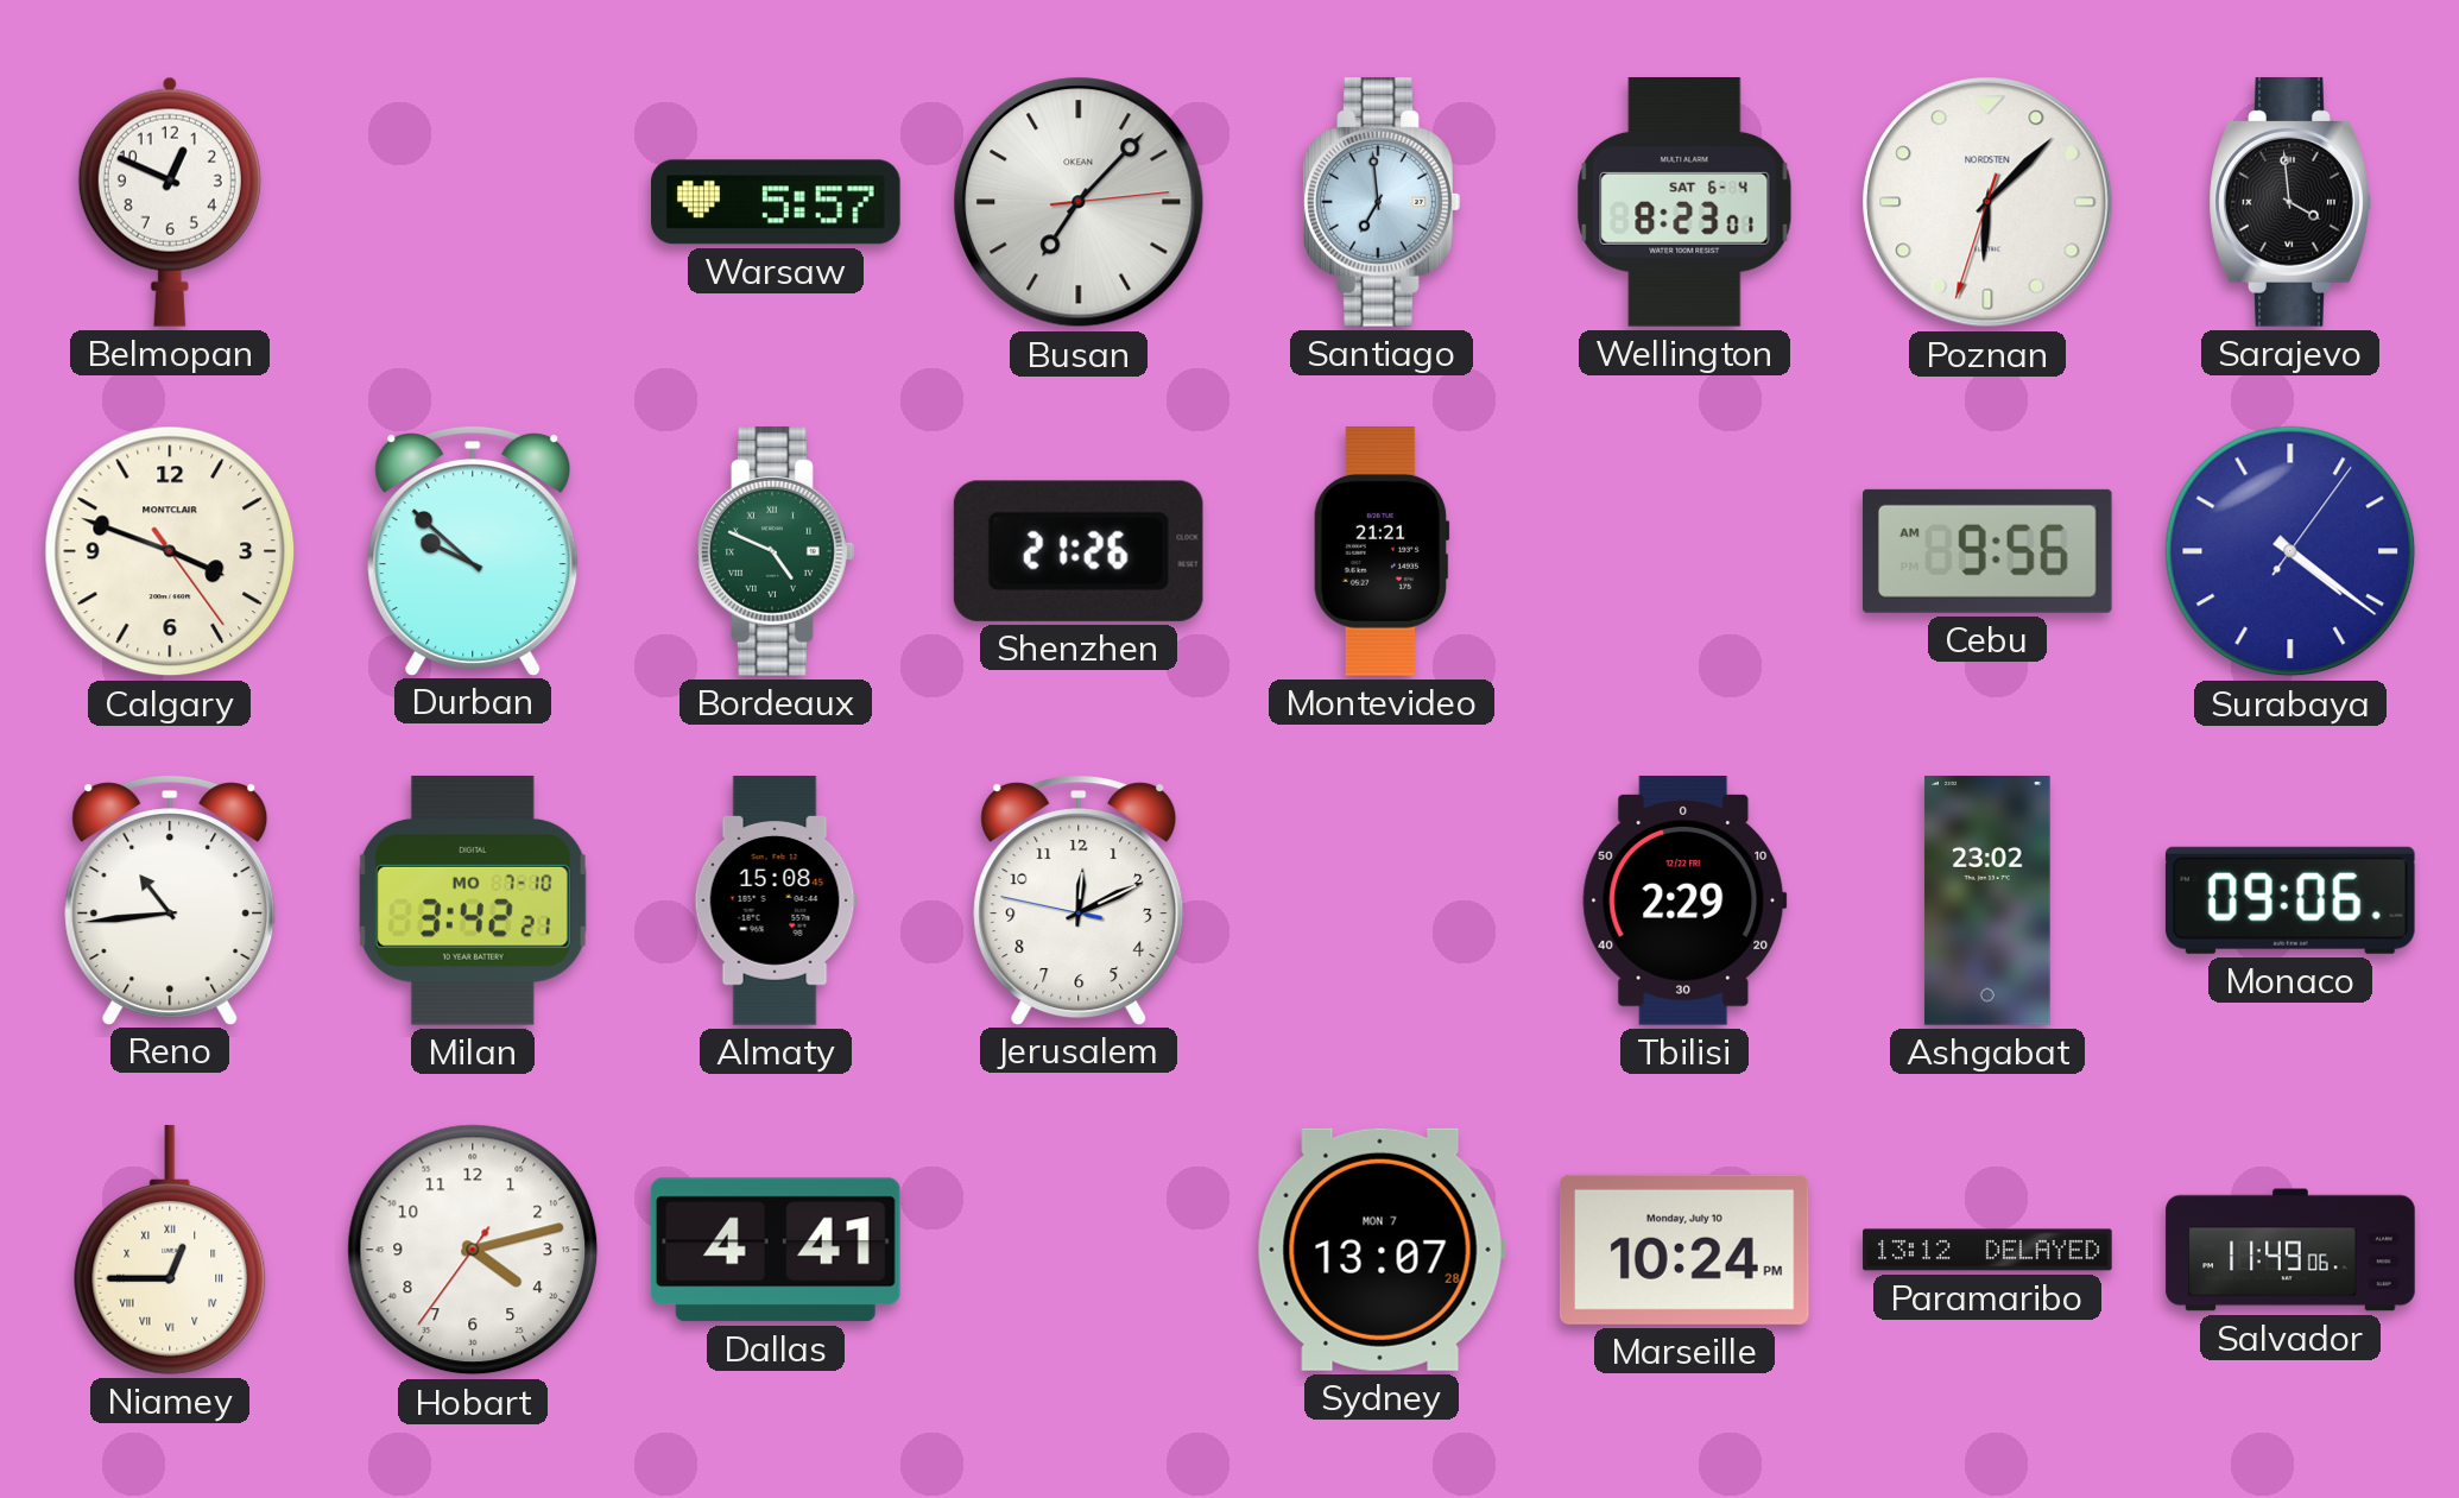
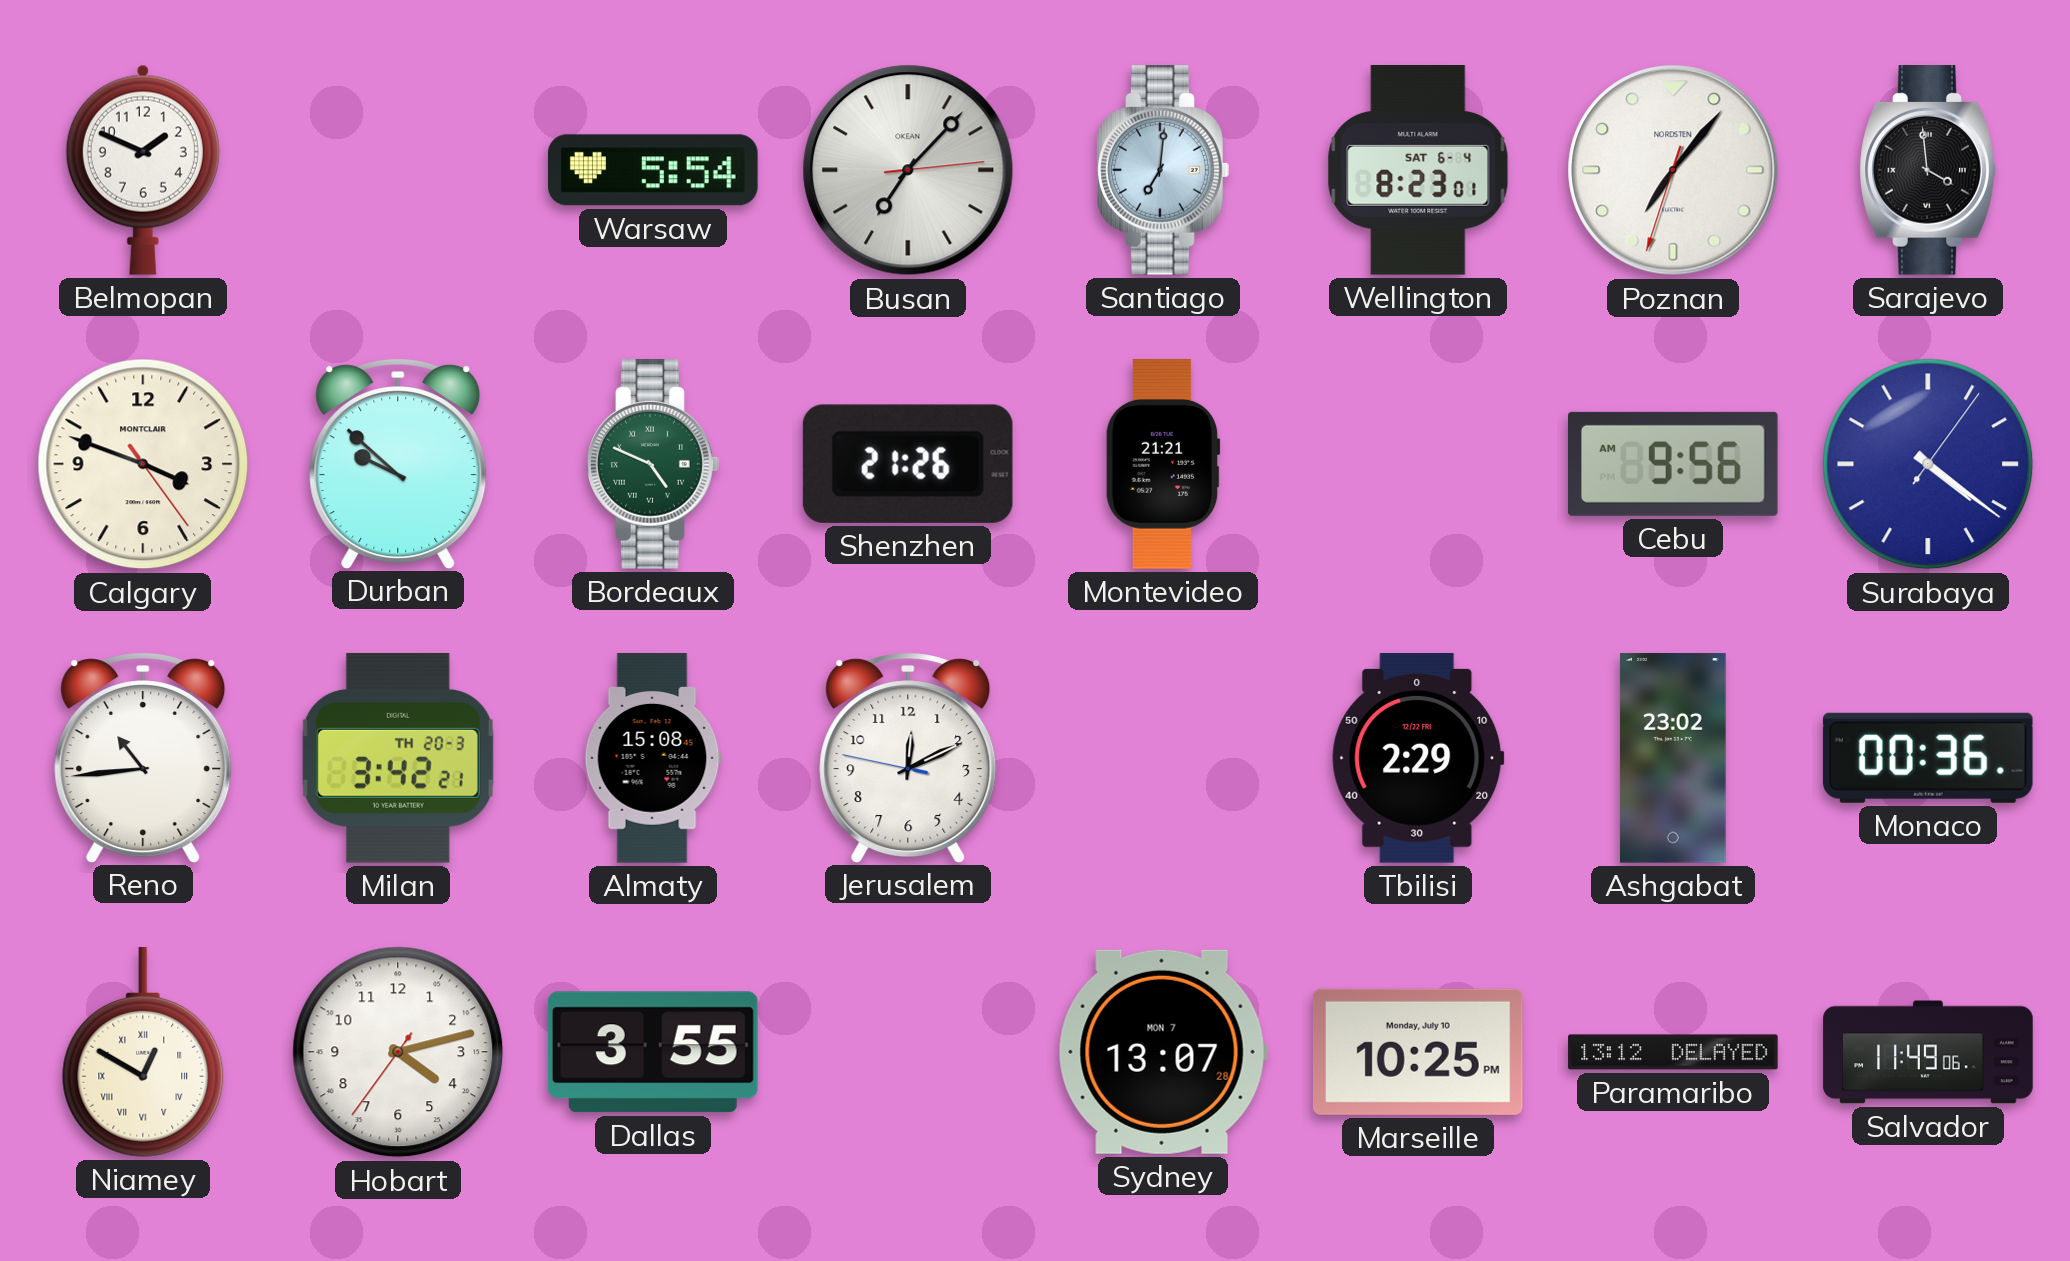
Belmopan: 12:49 -> 1:49
Warsaw: 5:57 -> 5:54
Santiago: 6:59 -> 7:01
Poznan: 6:07 -> 7:06
Milan date: MO 7-10 -> TH 20-3
Monaco: 09:06 -> 00:36
Niamey: 12:45 -> 12:50
Dallas: 4:41 -> 3:55
Marseille: 10:24 -> 10:25
